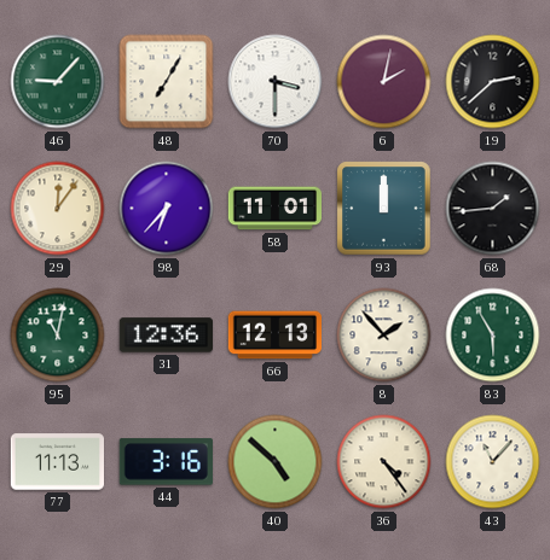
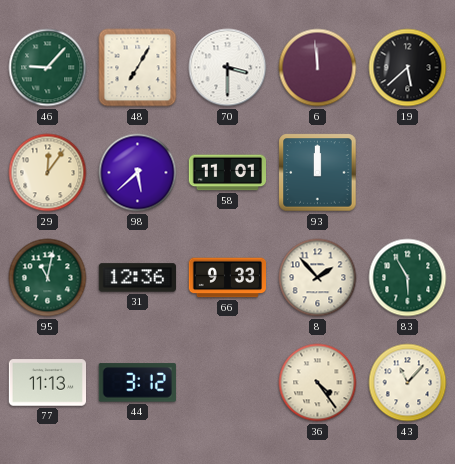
6: 2:02 -> 11:59
19: 2:38 -> 5:38
98: 6:37 -> 5:38
68: 1:44 -> none
66: 12:13 -> 9:33
44: 3:16 -> 3:12
40: 4:52 -> none
